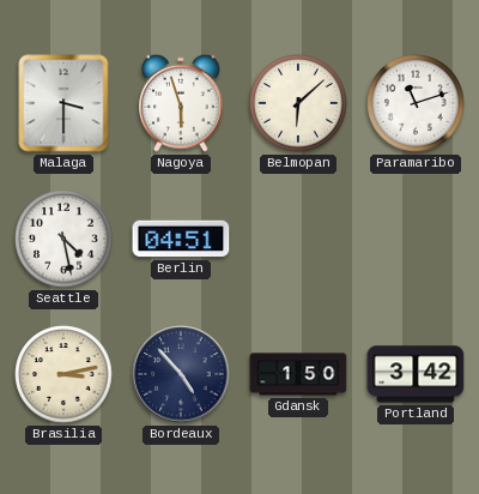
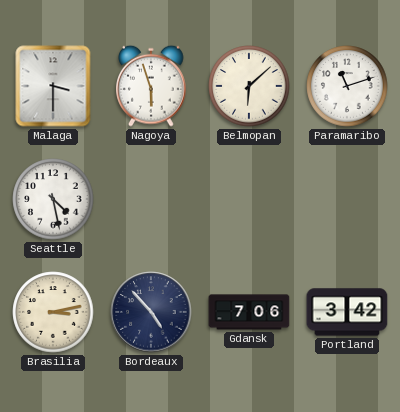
Berlin: 04:51 -> none
Gdansk: 1:50 -> 7:06
